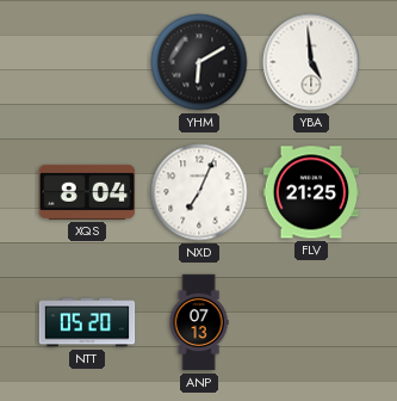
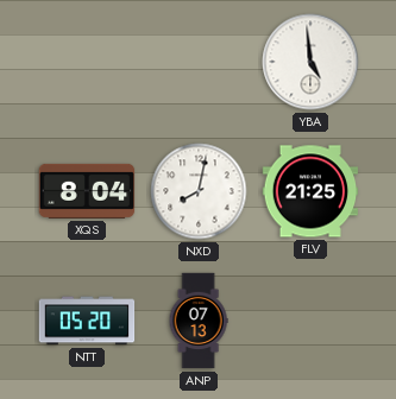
YHM: 6:10 -> none
NXD: 7:04 -> 8:02
